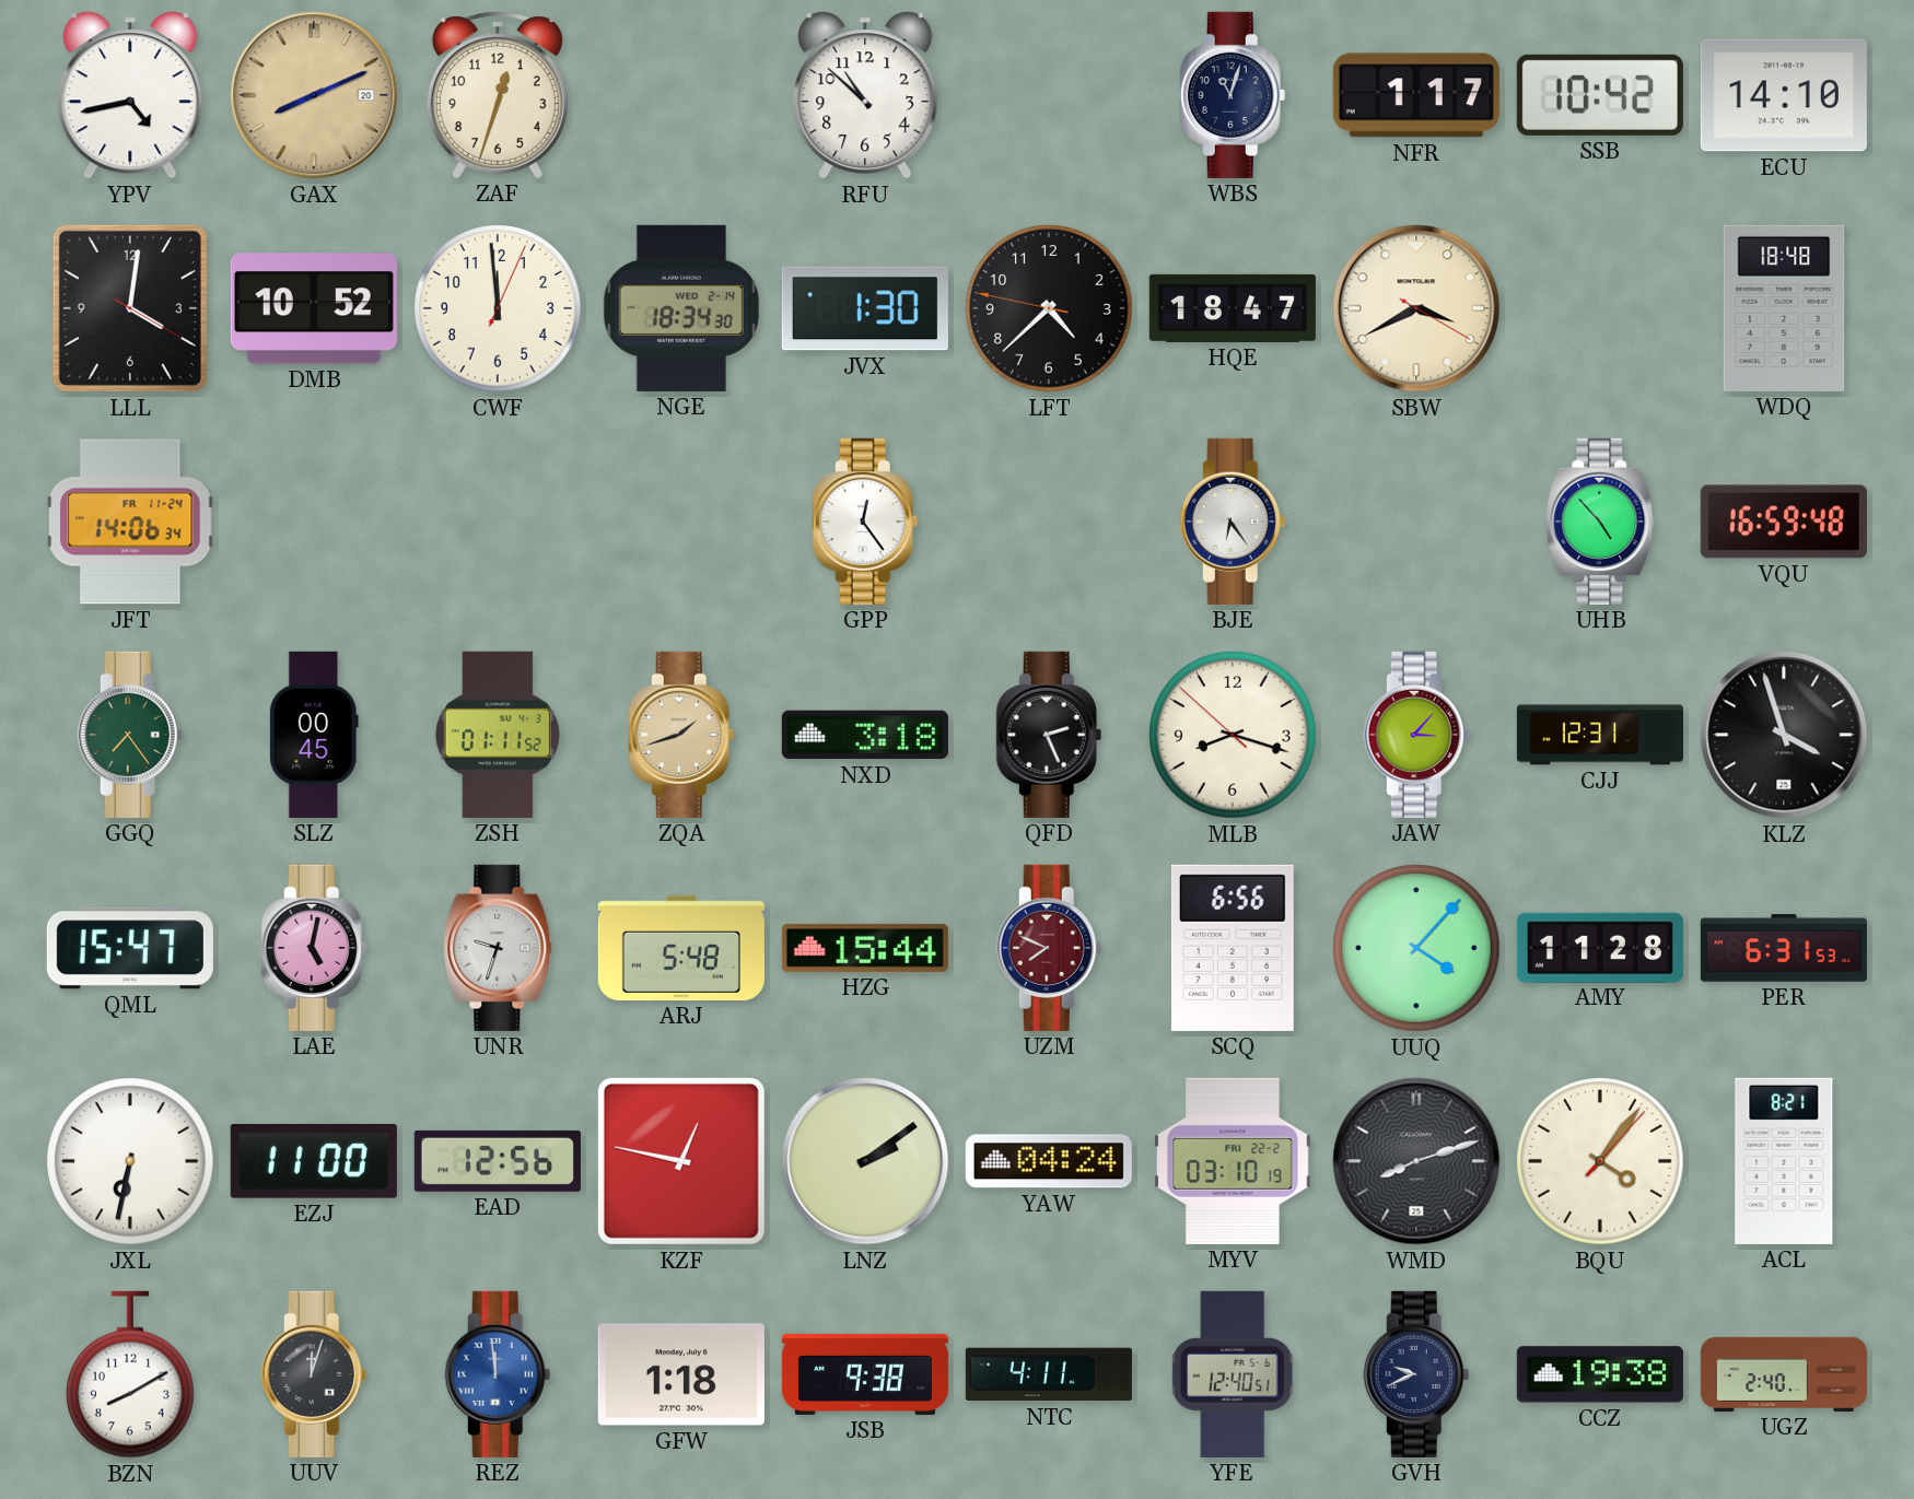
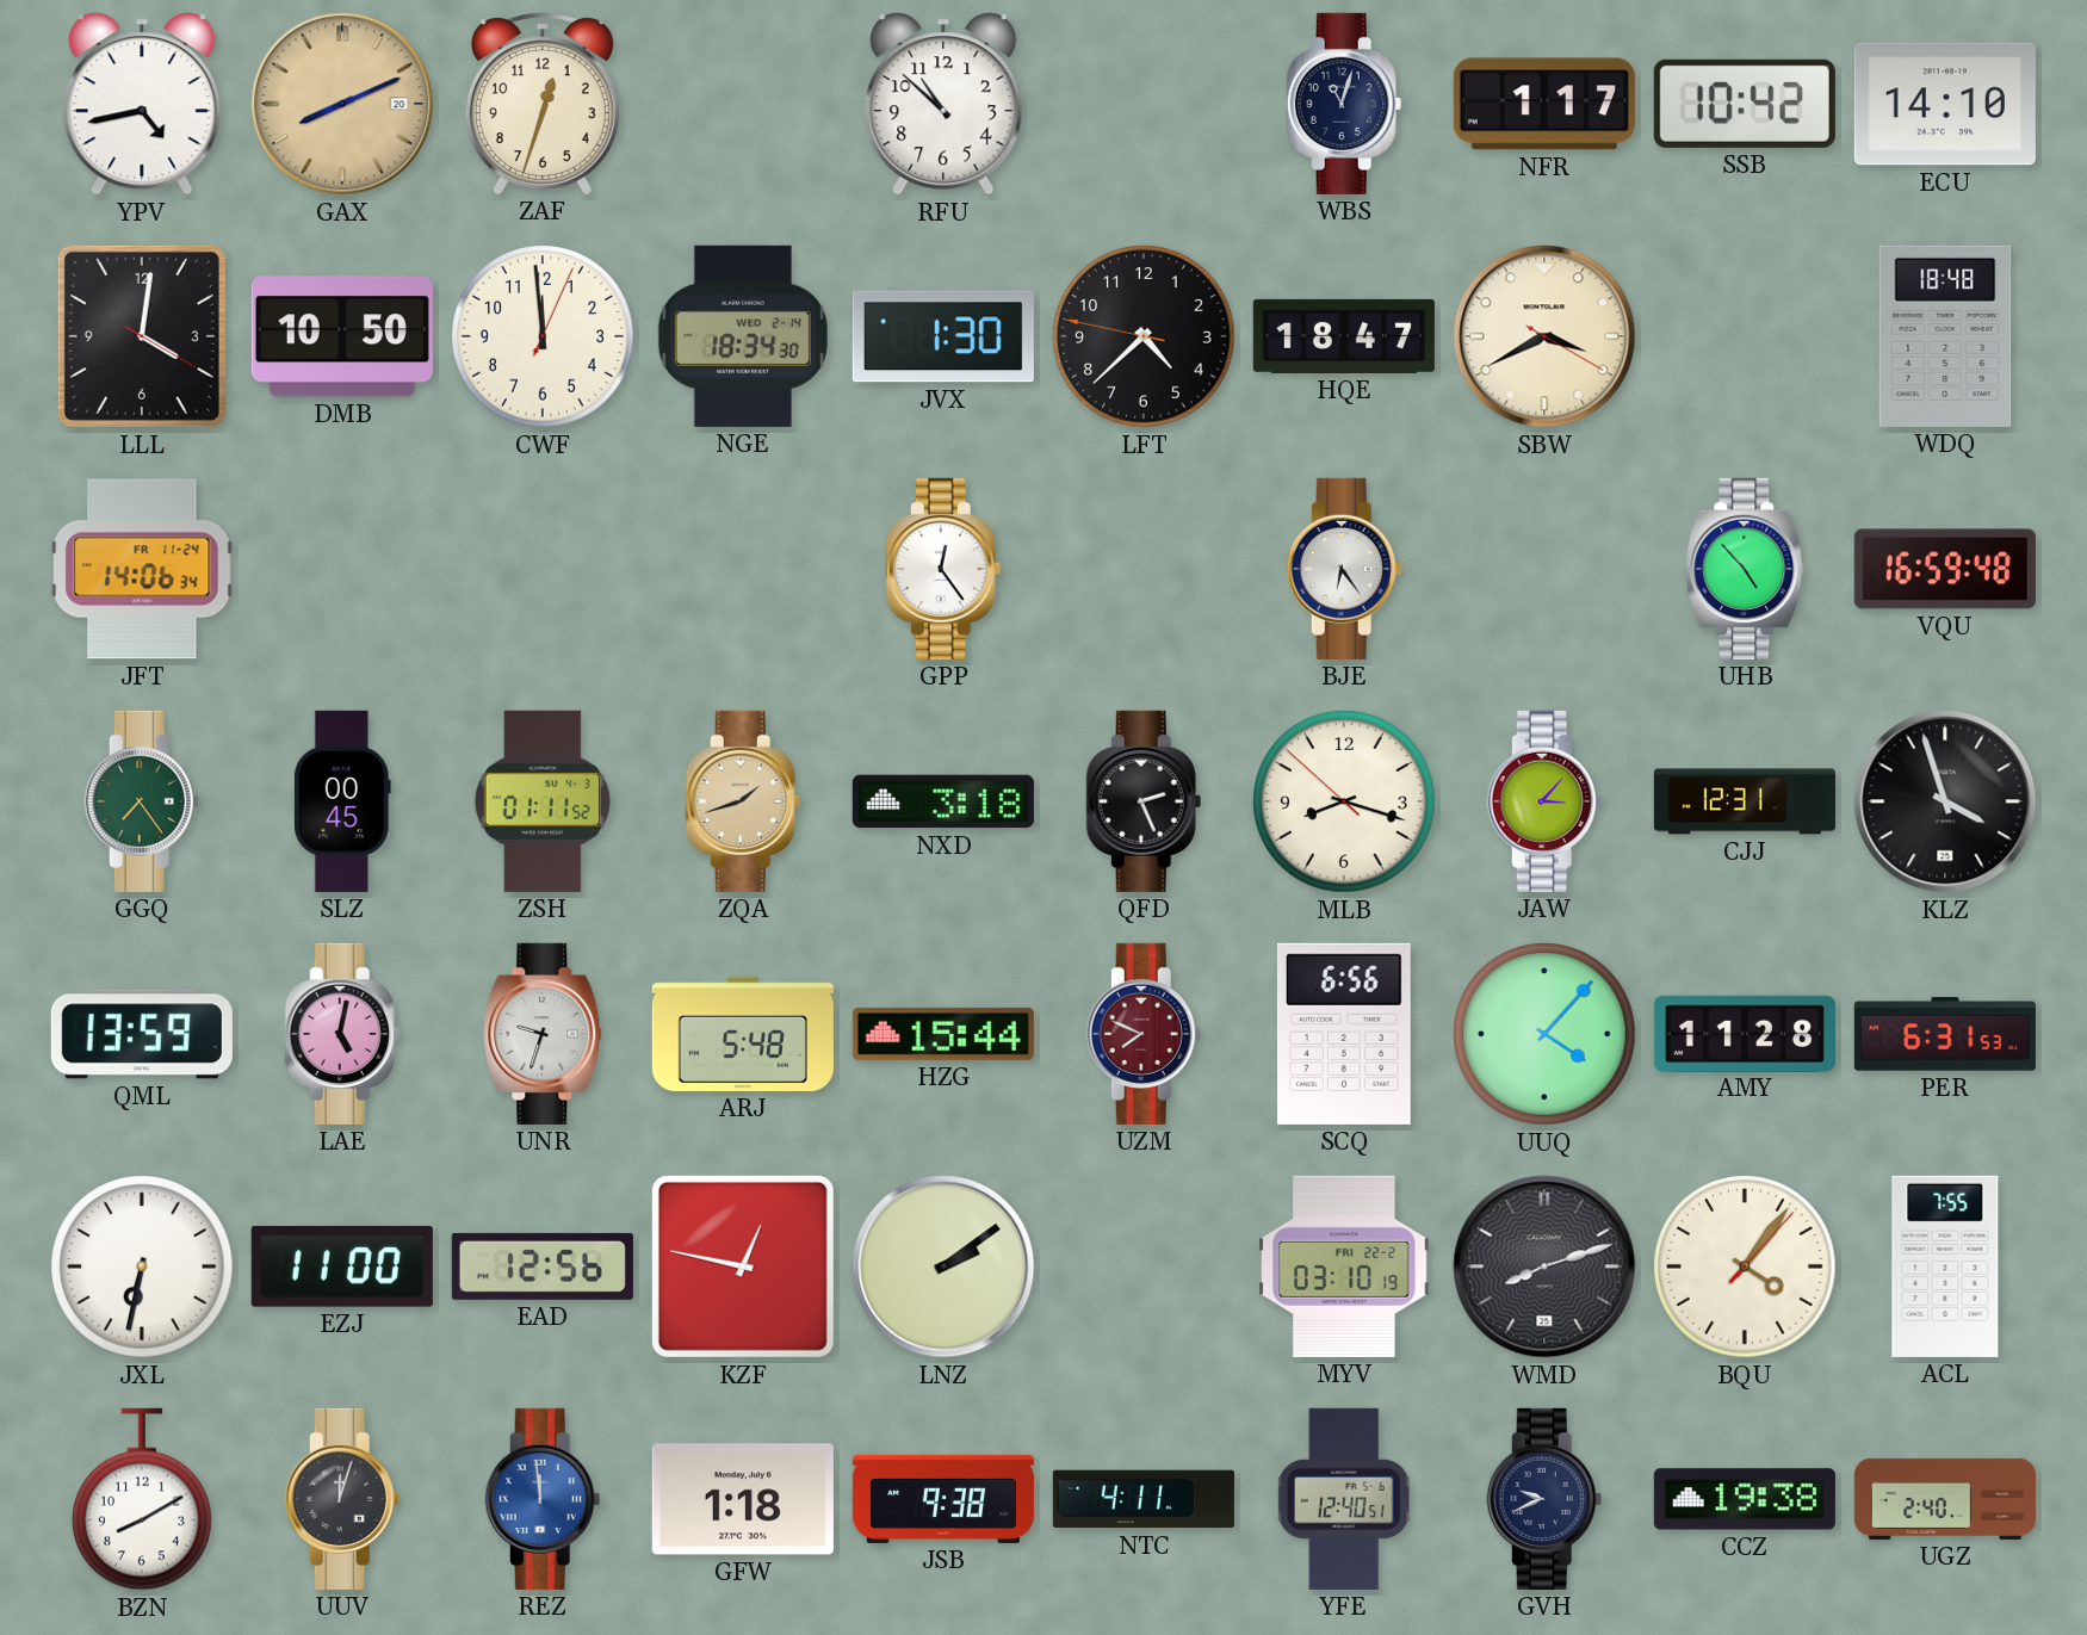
DMB: 10:52 -> 10:50
QML: 15:47 -> 13:59
YAW: 04:24 -> none
ACL: 8:21 -> 7:55
